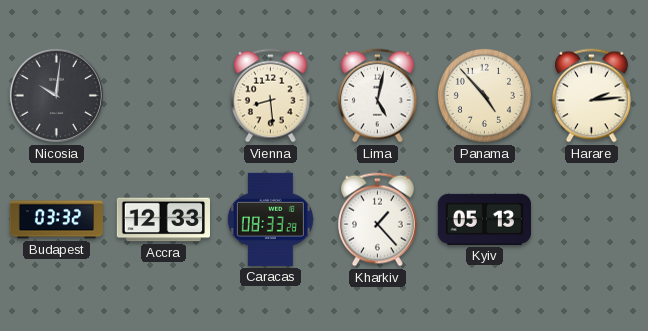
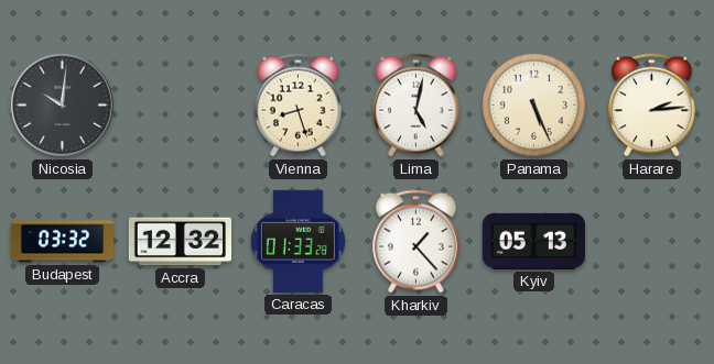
Vienna: 8:29 -> 8:27
Panama: 4:53 -> 5:26
Accra: 12:33 -> 12:32
Caracas: 08:33 -> 01:33
